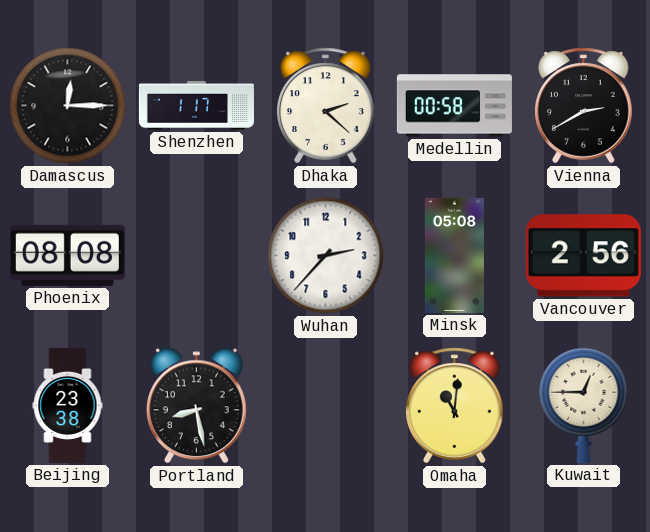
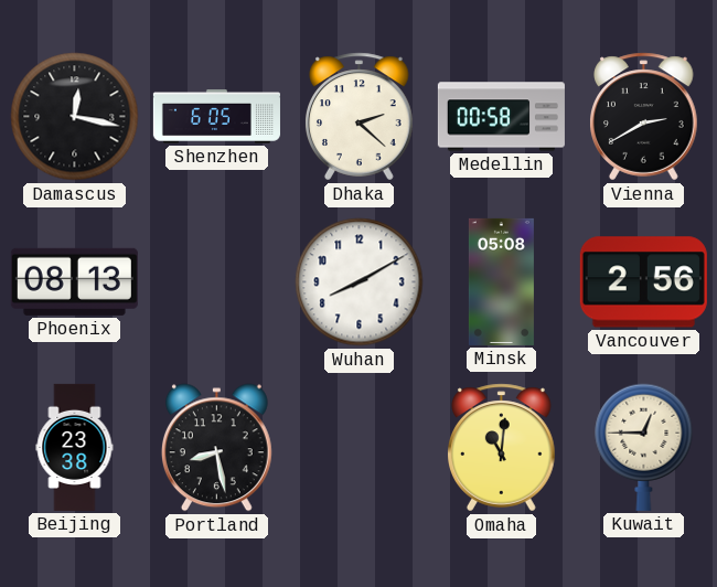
Damascus: 12:15 -> 12:17
Shenzhen: 1:17 -> 6:05
Phoenix: 08:08 -> 08:13
Wuhan: 2:37 -> 8:10
